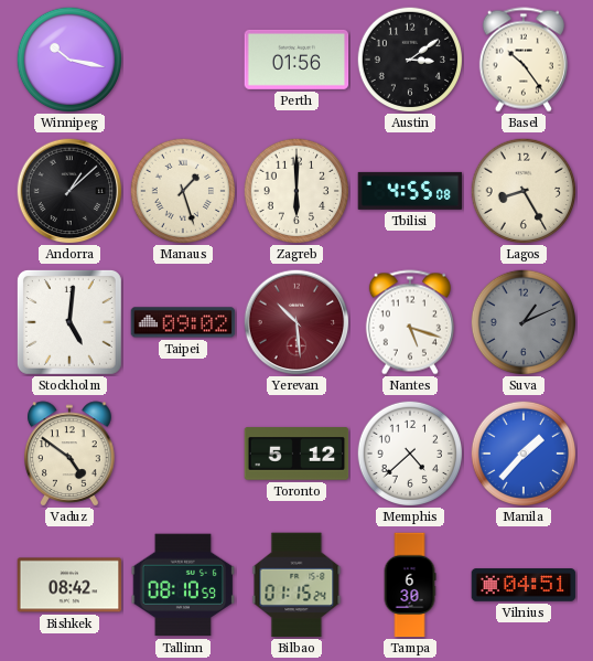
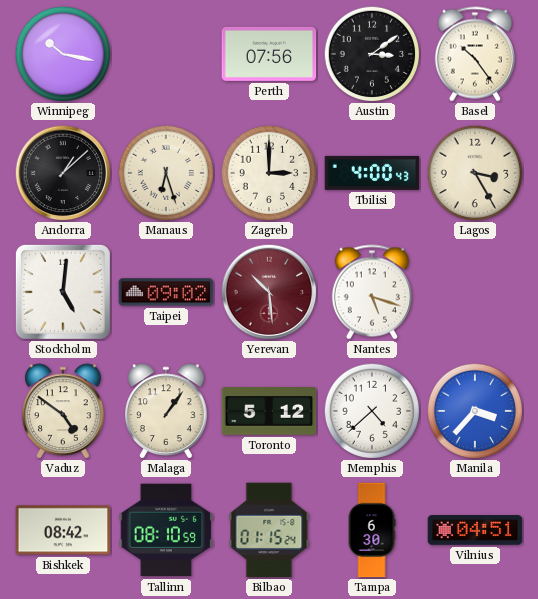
Perth: 01:56 -> 07:56
Manaus: 1:27 -> 6:27
Zagreb: 6:00 -> 3:00
Tbilisi: 4:55 -> 4:00
Lagos: 8:25 -> 3:25
Suva: 1:11 -> none
Malaga: none -> 1:06
Manila: 1:37 -> 3:37
